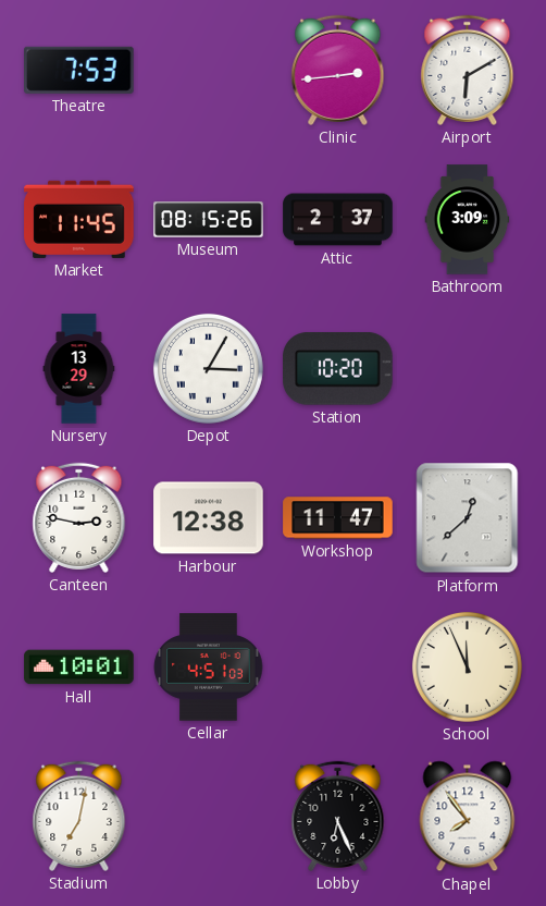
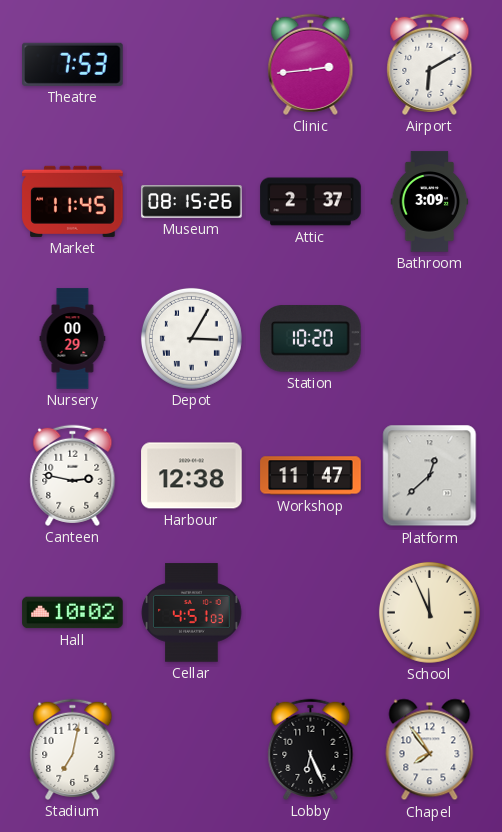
Nursery: 13:29 -> 00:29
Hall: 10:01 -> 10:02
